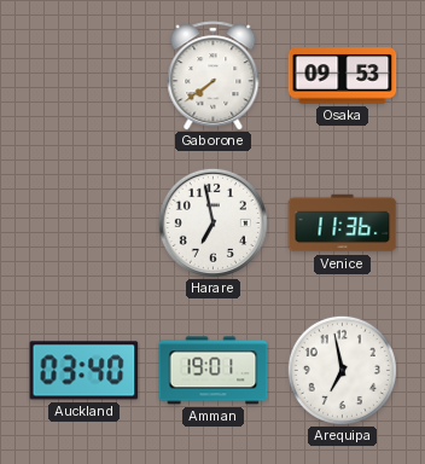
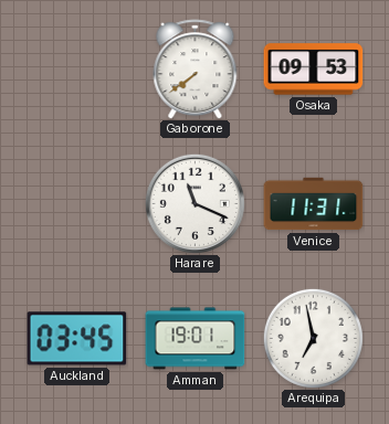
Harare: 6:58 -> 11:19
Venice: 11:36 -> 11:31
Auckland: 03:40 -> 03:45
